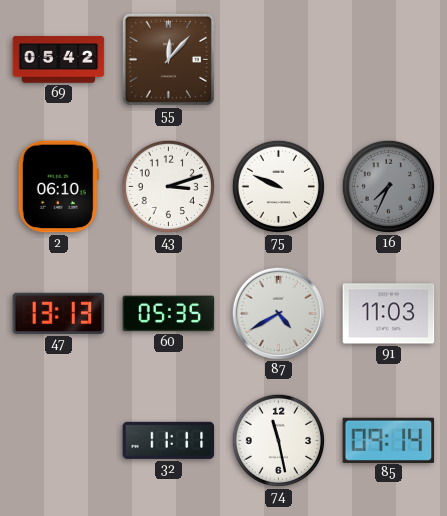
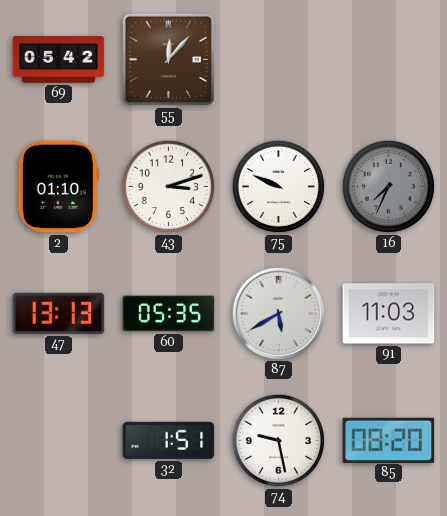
2: 06:10 -> 01:10
87: 4:40 -> 5:40
32: 11:11 -> 1:51
74: 11:28 -> 9:28
85: 09:14 -> 08:20
